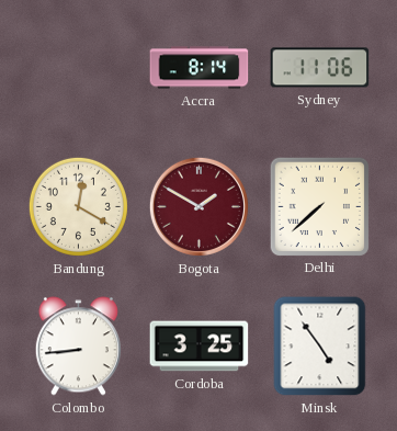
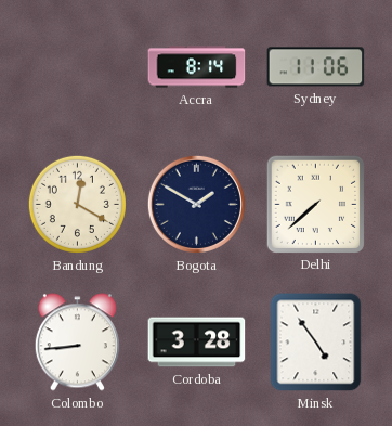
Bogota dial: burgundy -> navy
Cordoba: 3:25 -> 3:28
